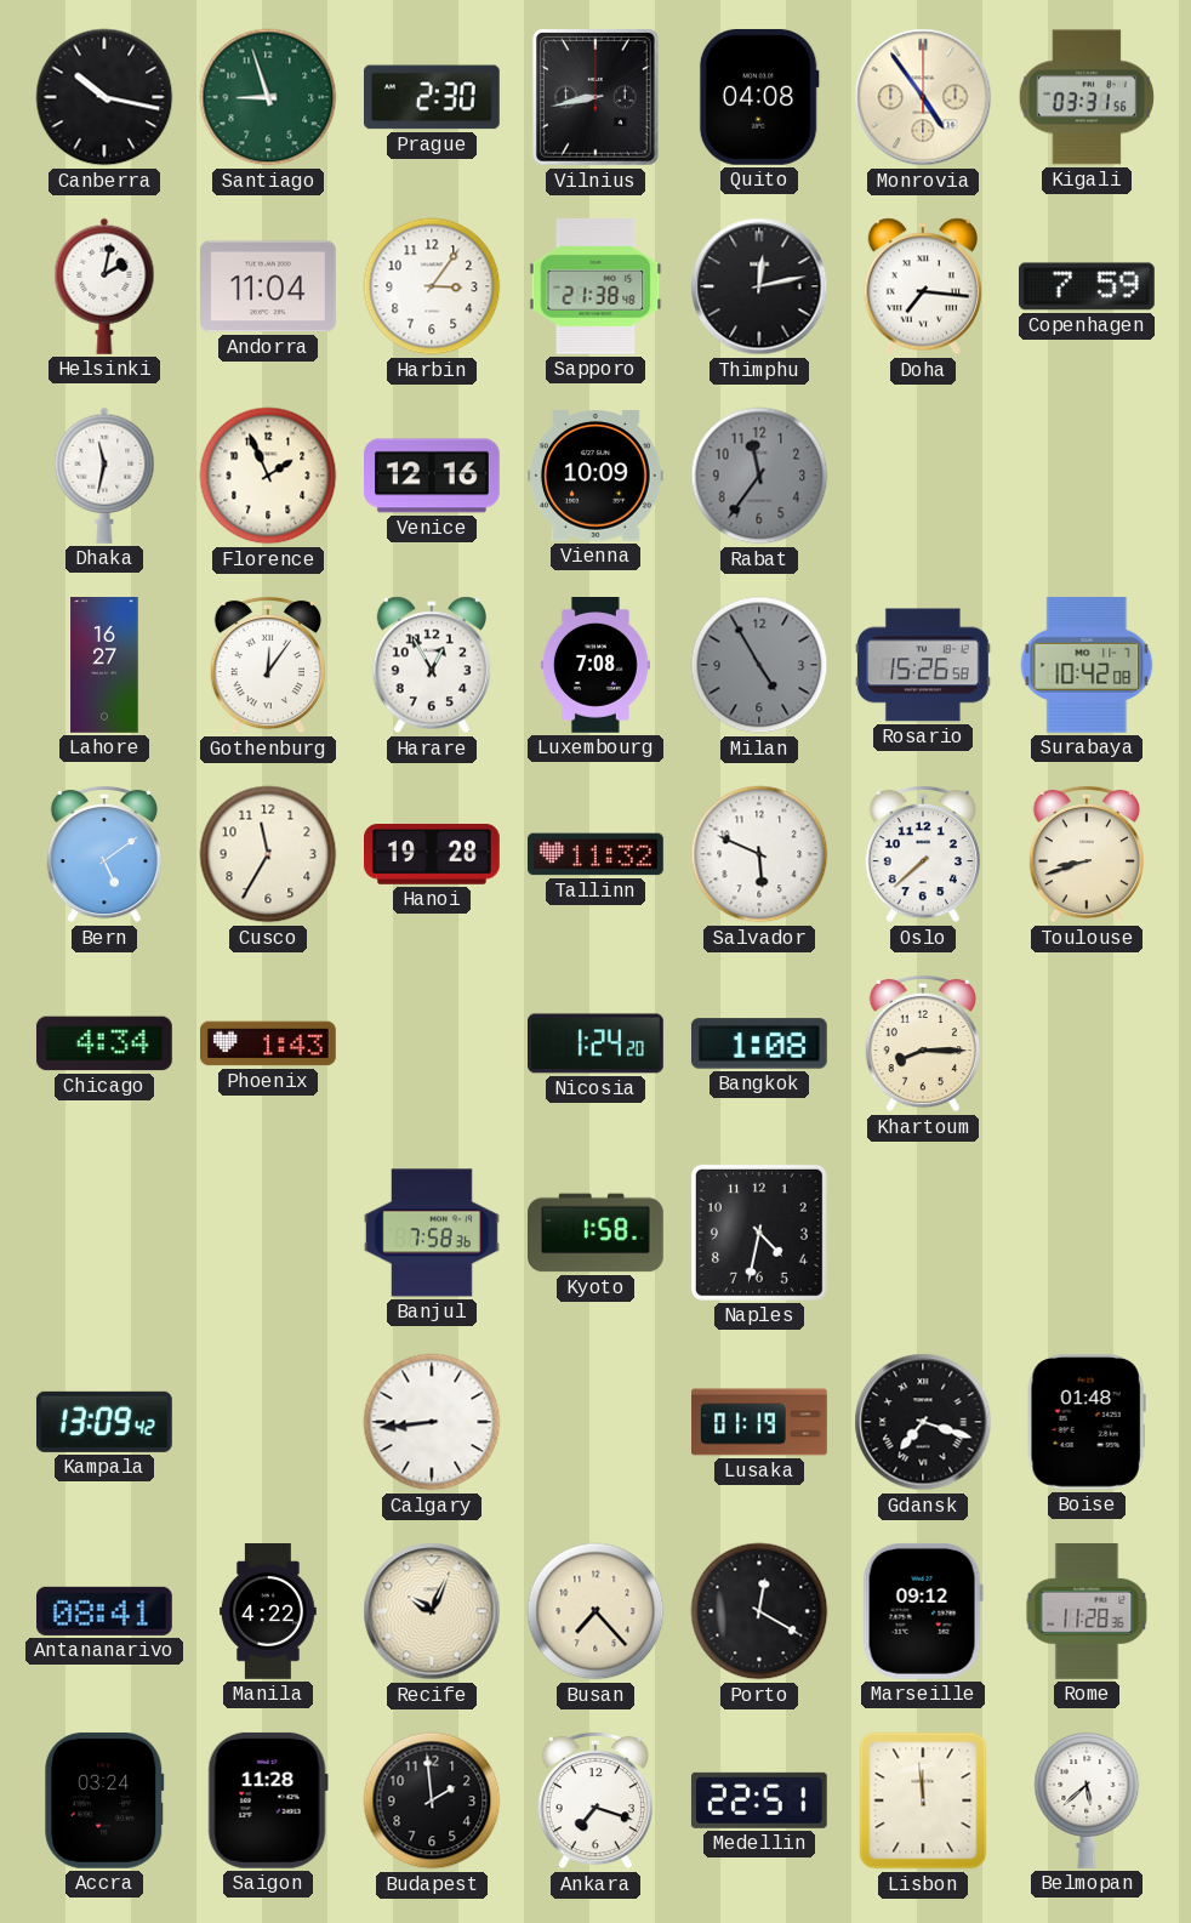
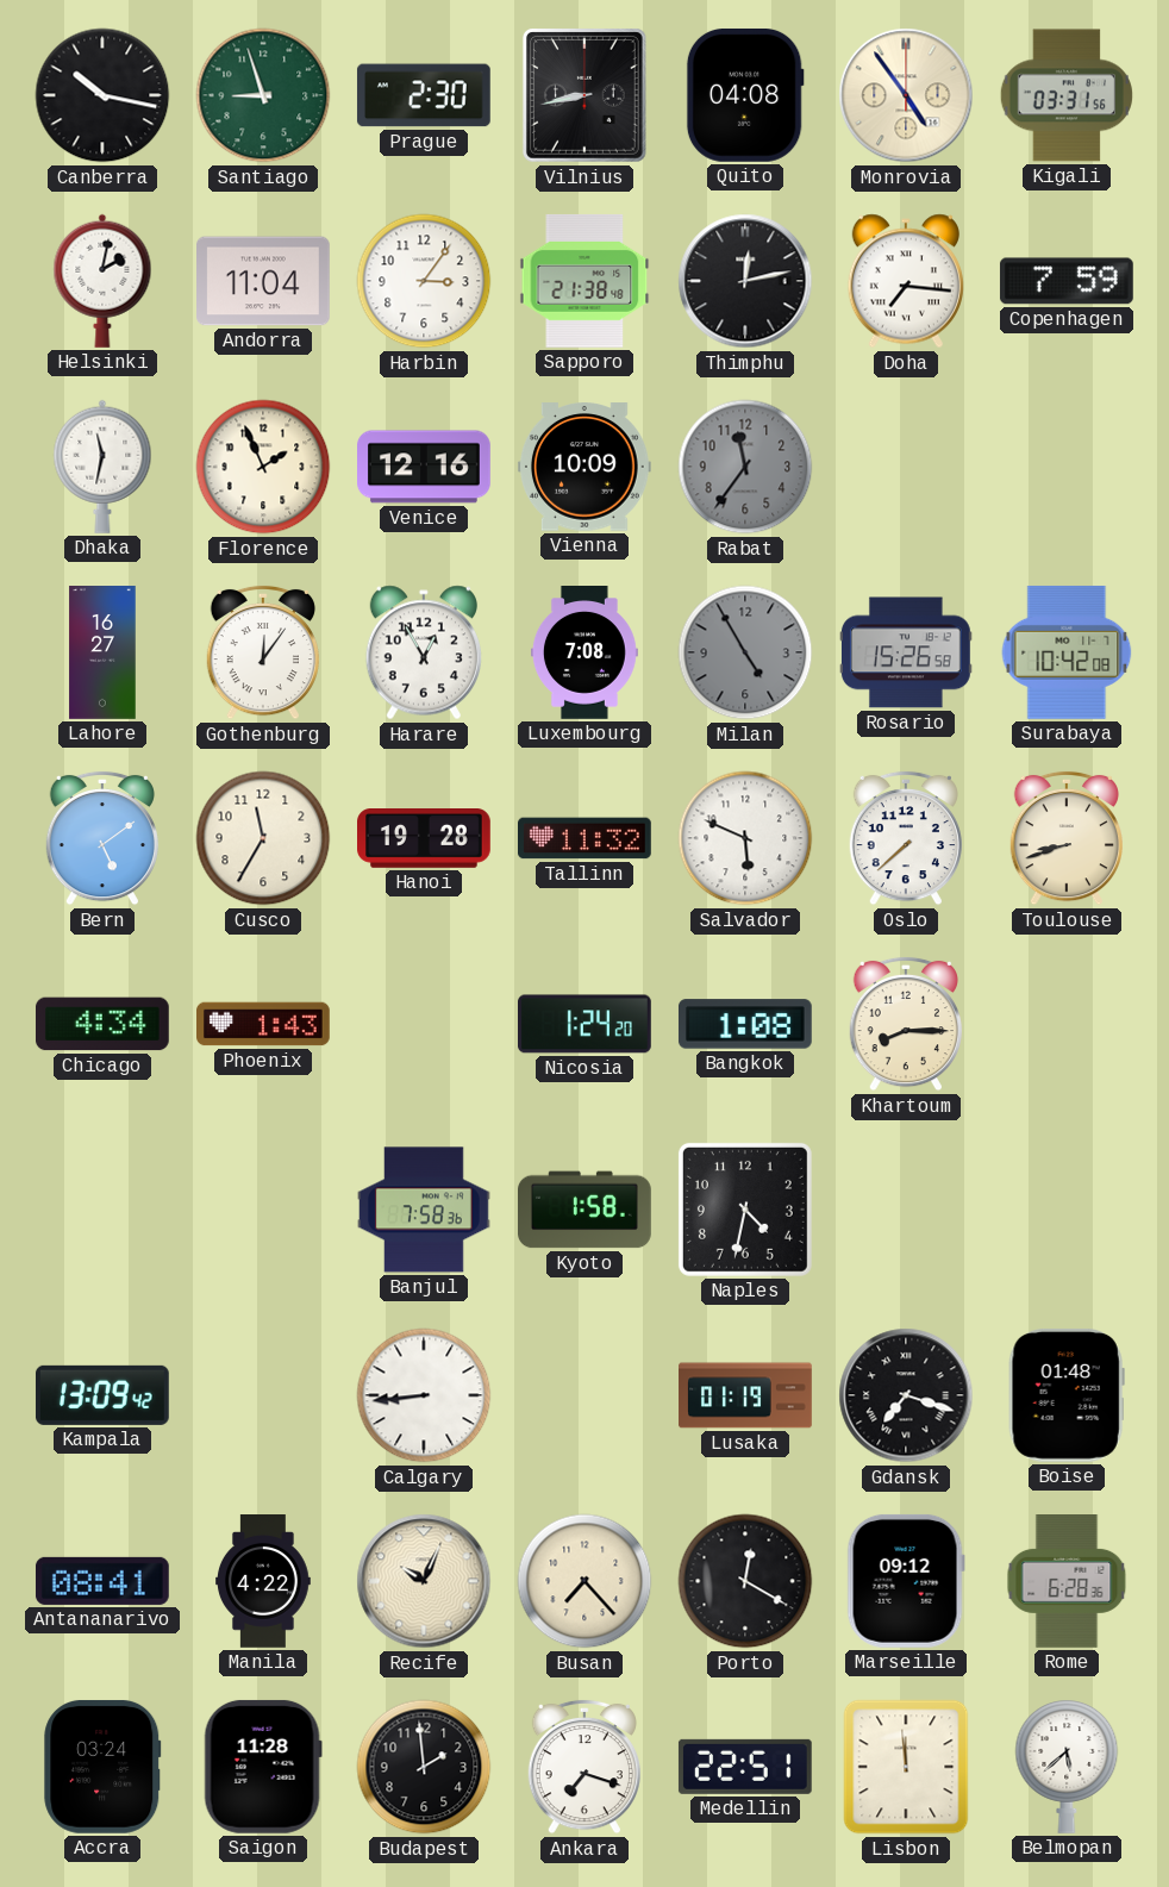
Rome: 11:28 -> 6:28
